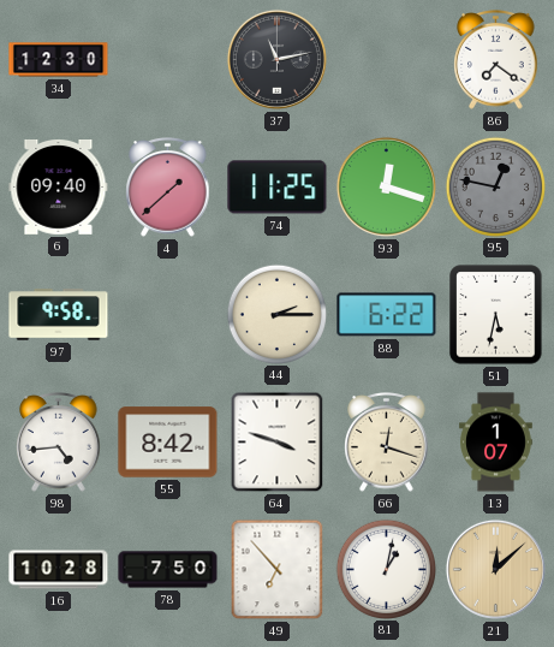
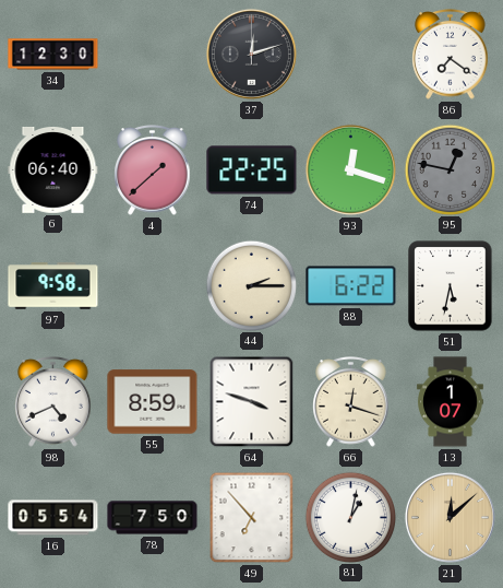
37: 11:13 -> 12:12
6: 09:40 -> 06:40
74: 11:25 -> 22:25
98: 4:44 -> 4:41
55: 8:42 -> 8:59
16: 10:28 -> 05:54
